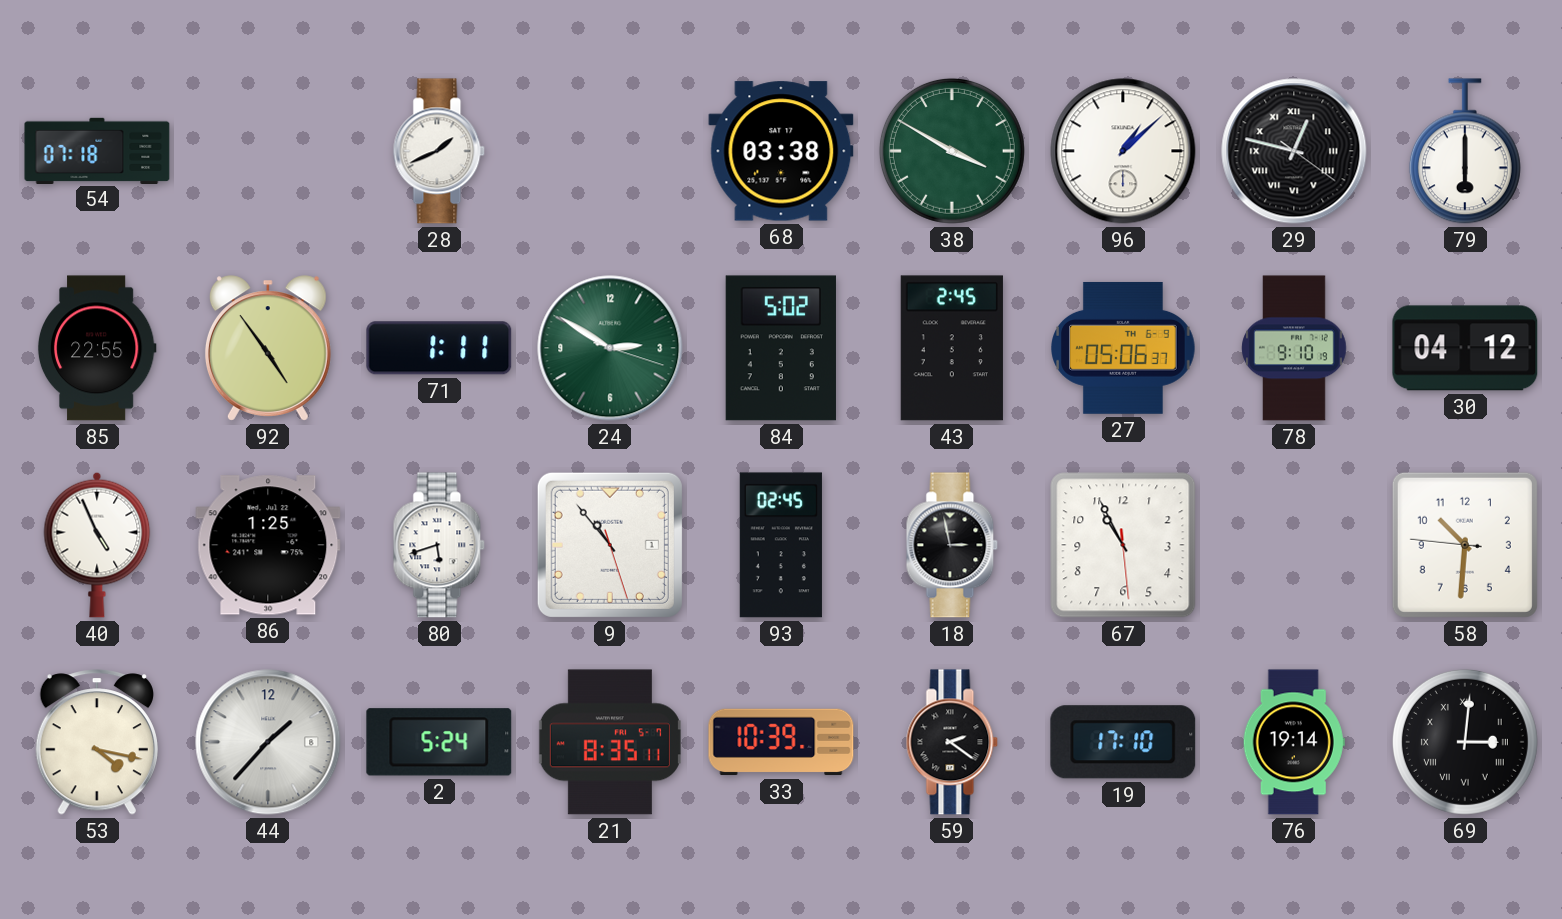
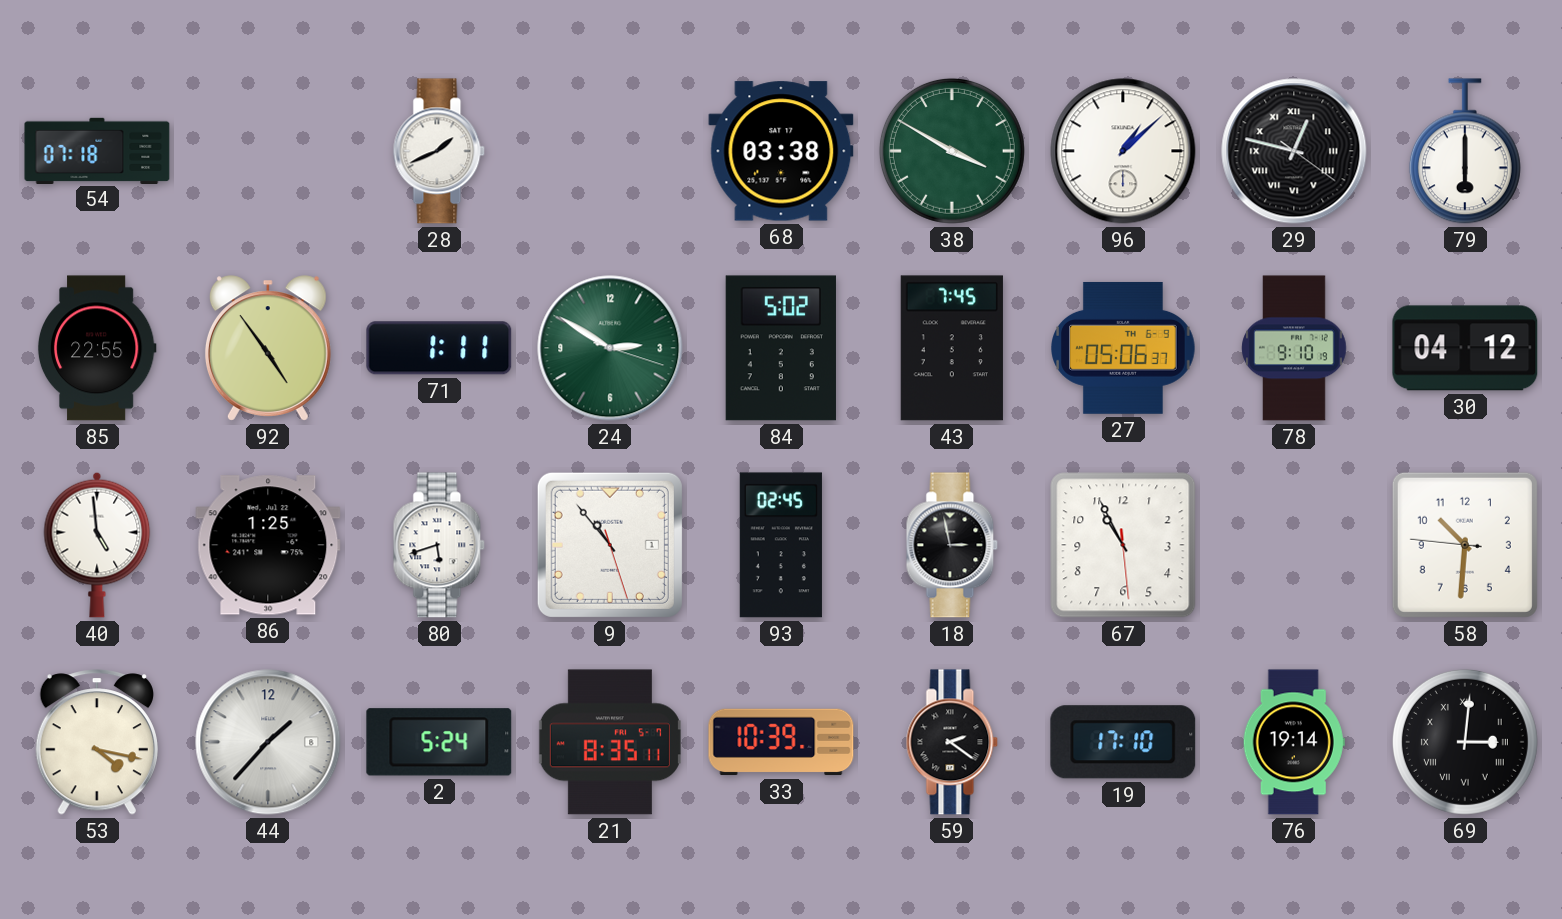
43: 2:45 -> 7:45
40: 4:56 -> 4:59
